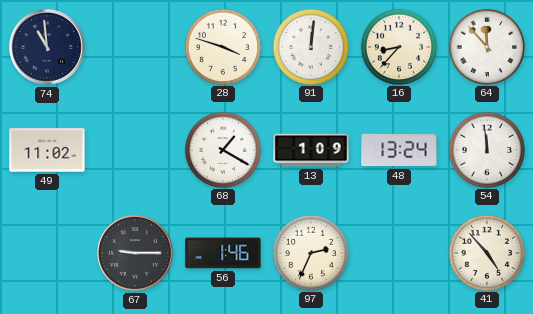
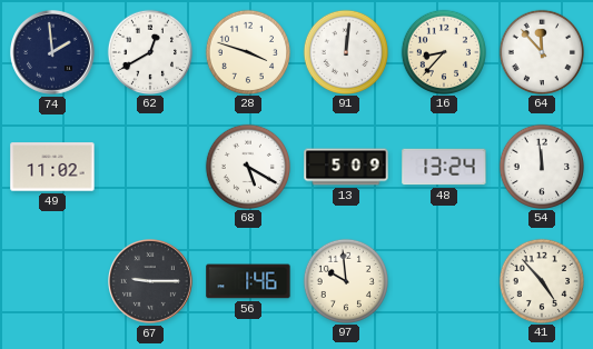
74: 10:59 -> 1:59
62: none -> 12:40
68: 1:20 -> 5:20
13: 1:09 -> 5:09
97: 2:34 -> 9:59
